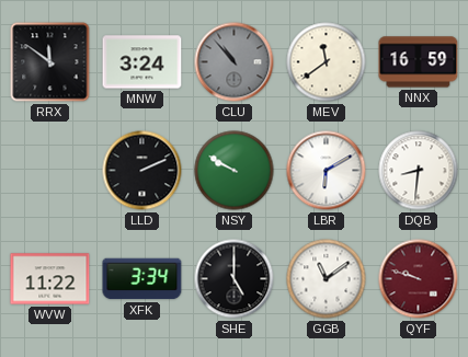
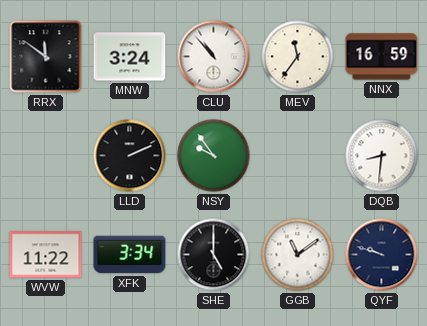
CLU dial: grey -> white
MEV: 11:39 -> 11:36
NSY: 9:50 -> 9:54
LBR: 6:10 -> none
QYF dial: burgundy -> navy
